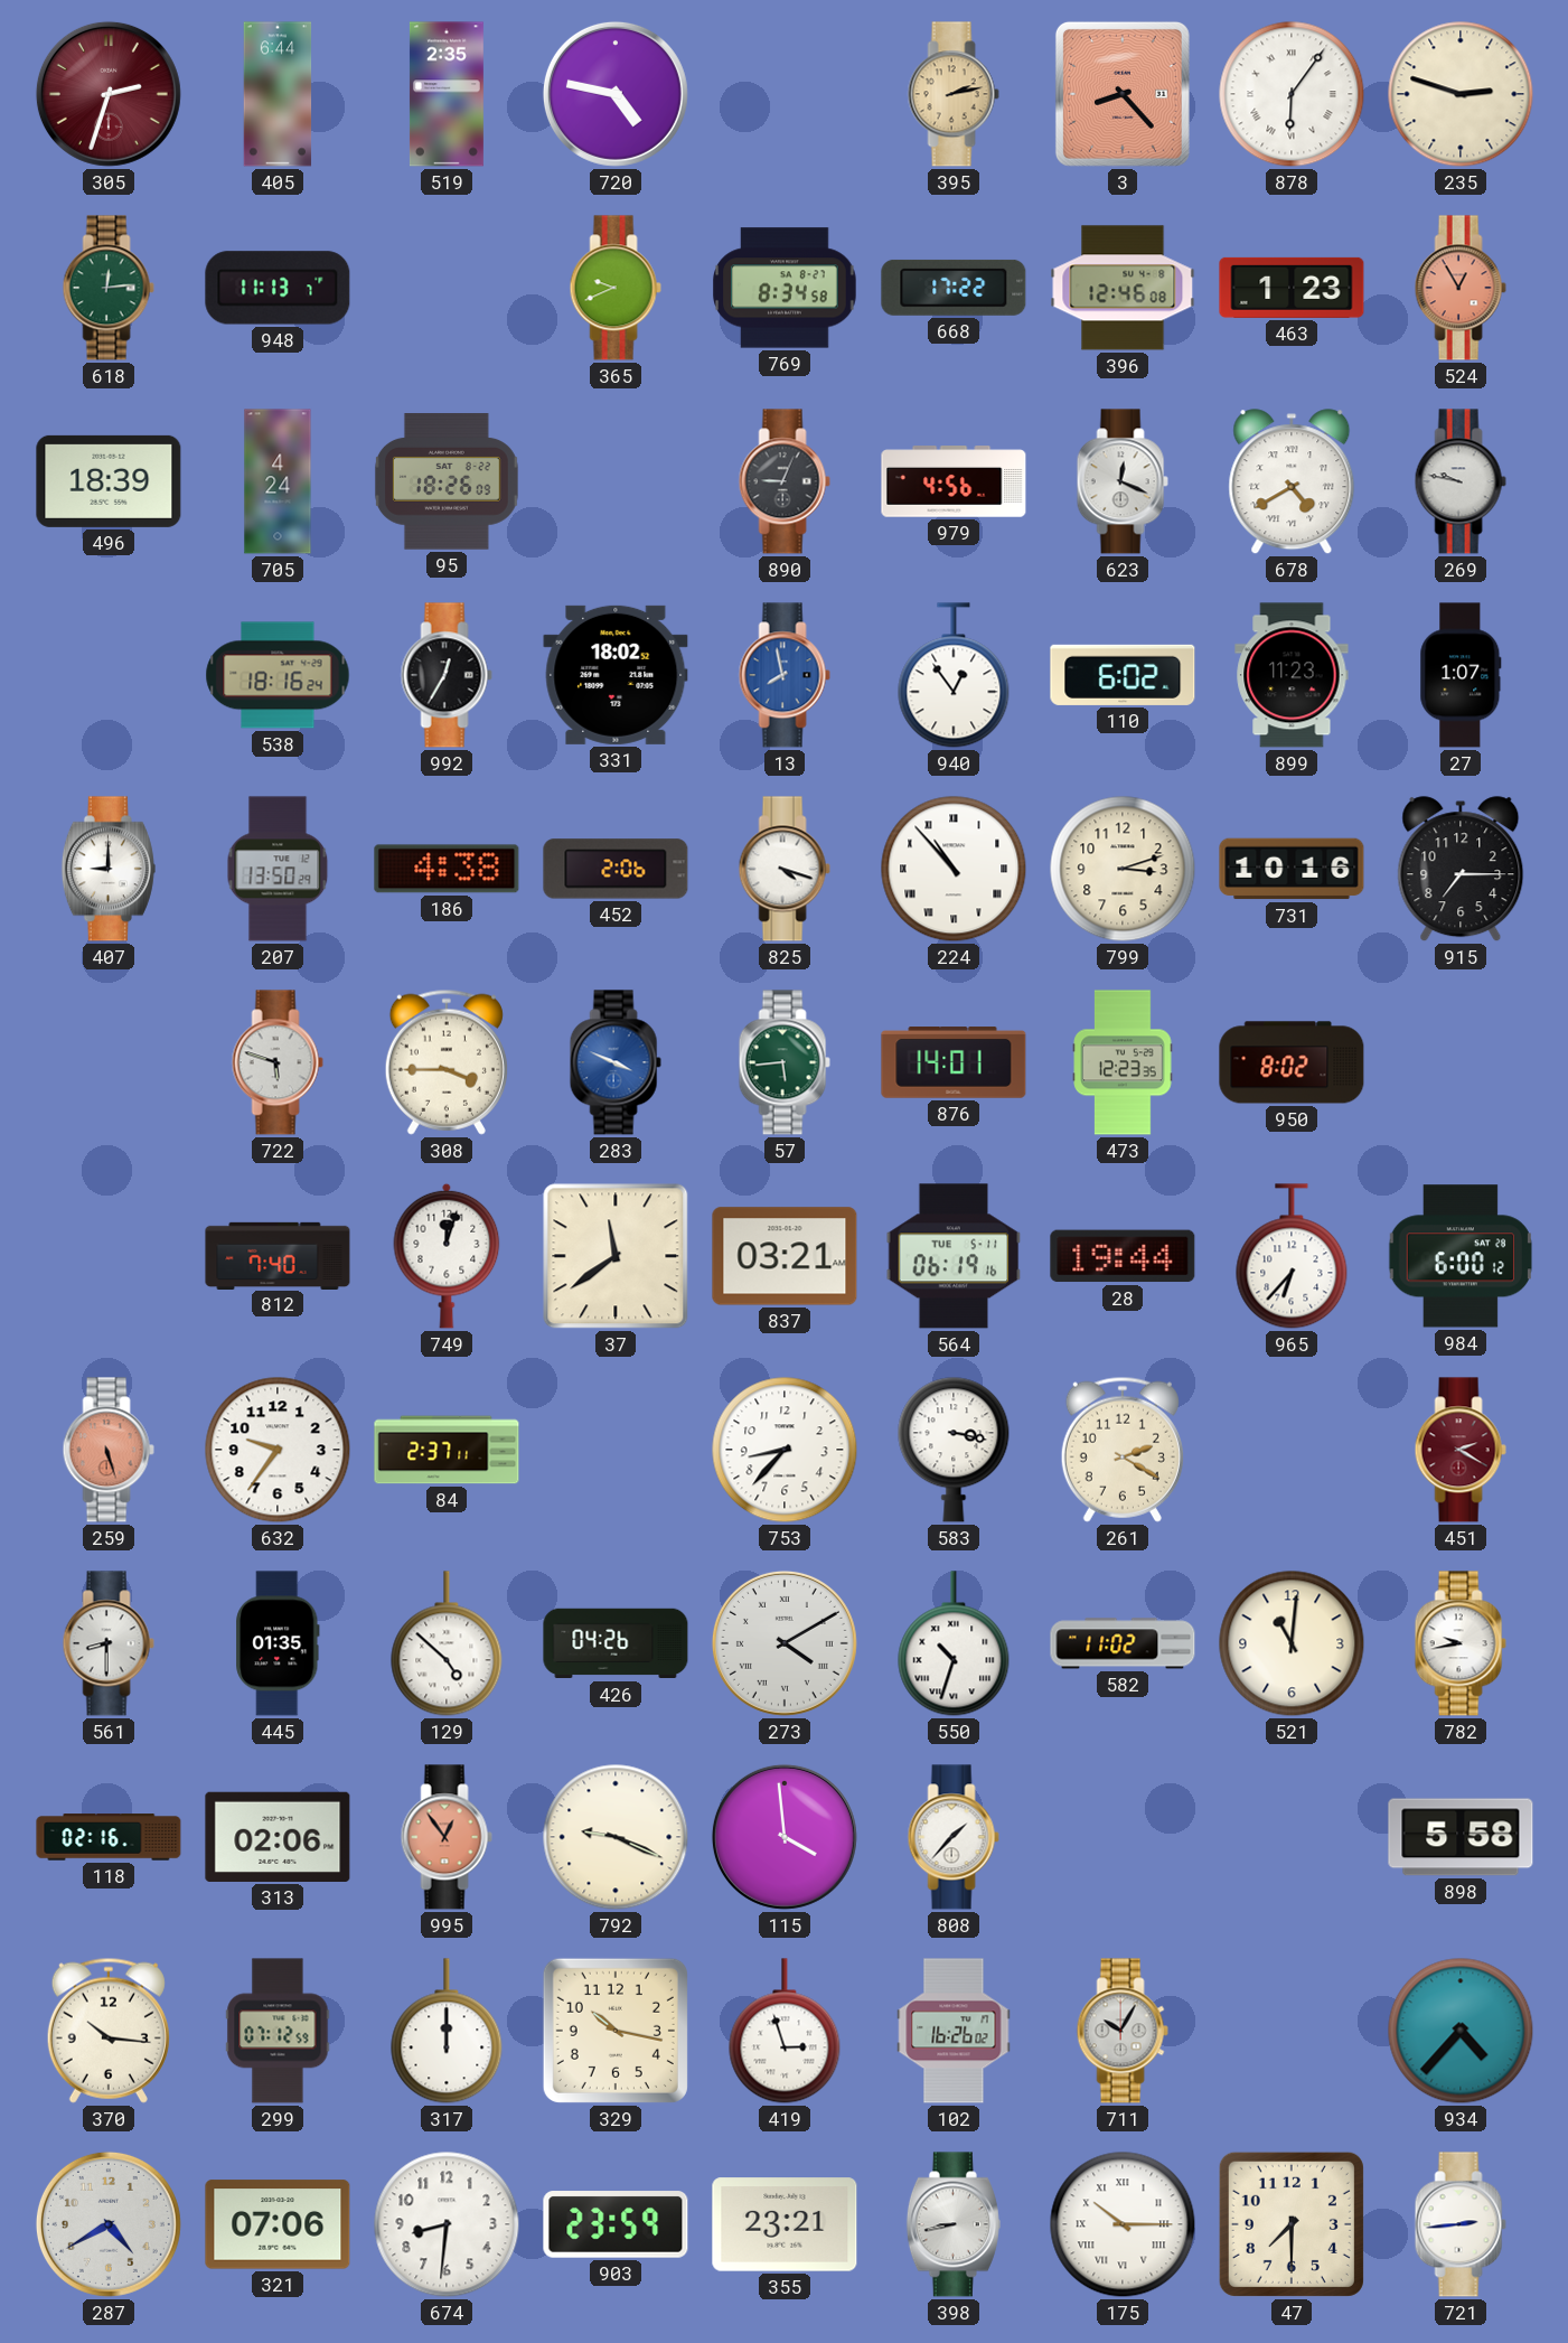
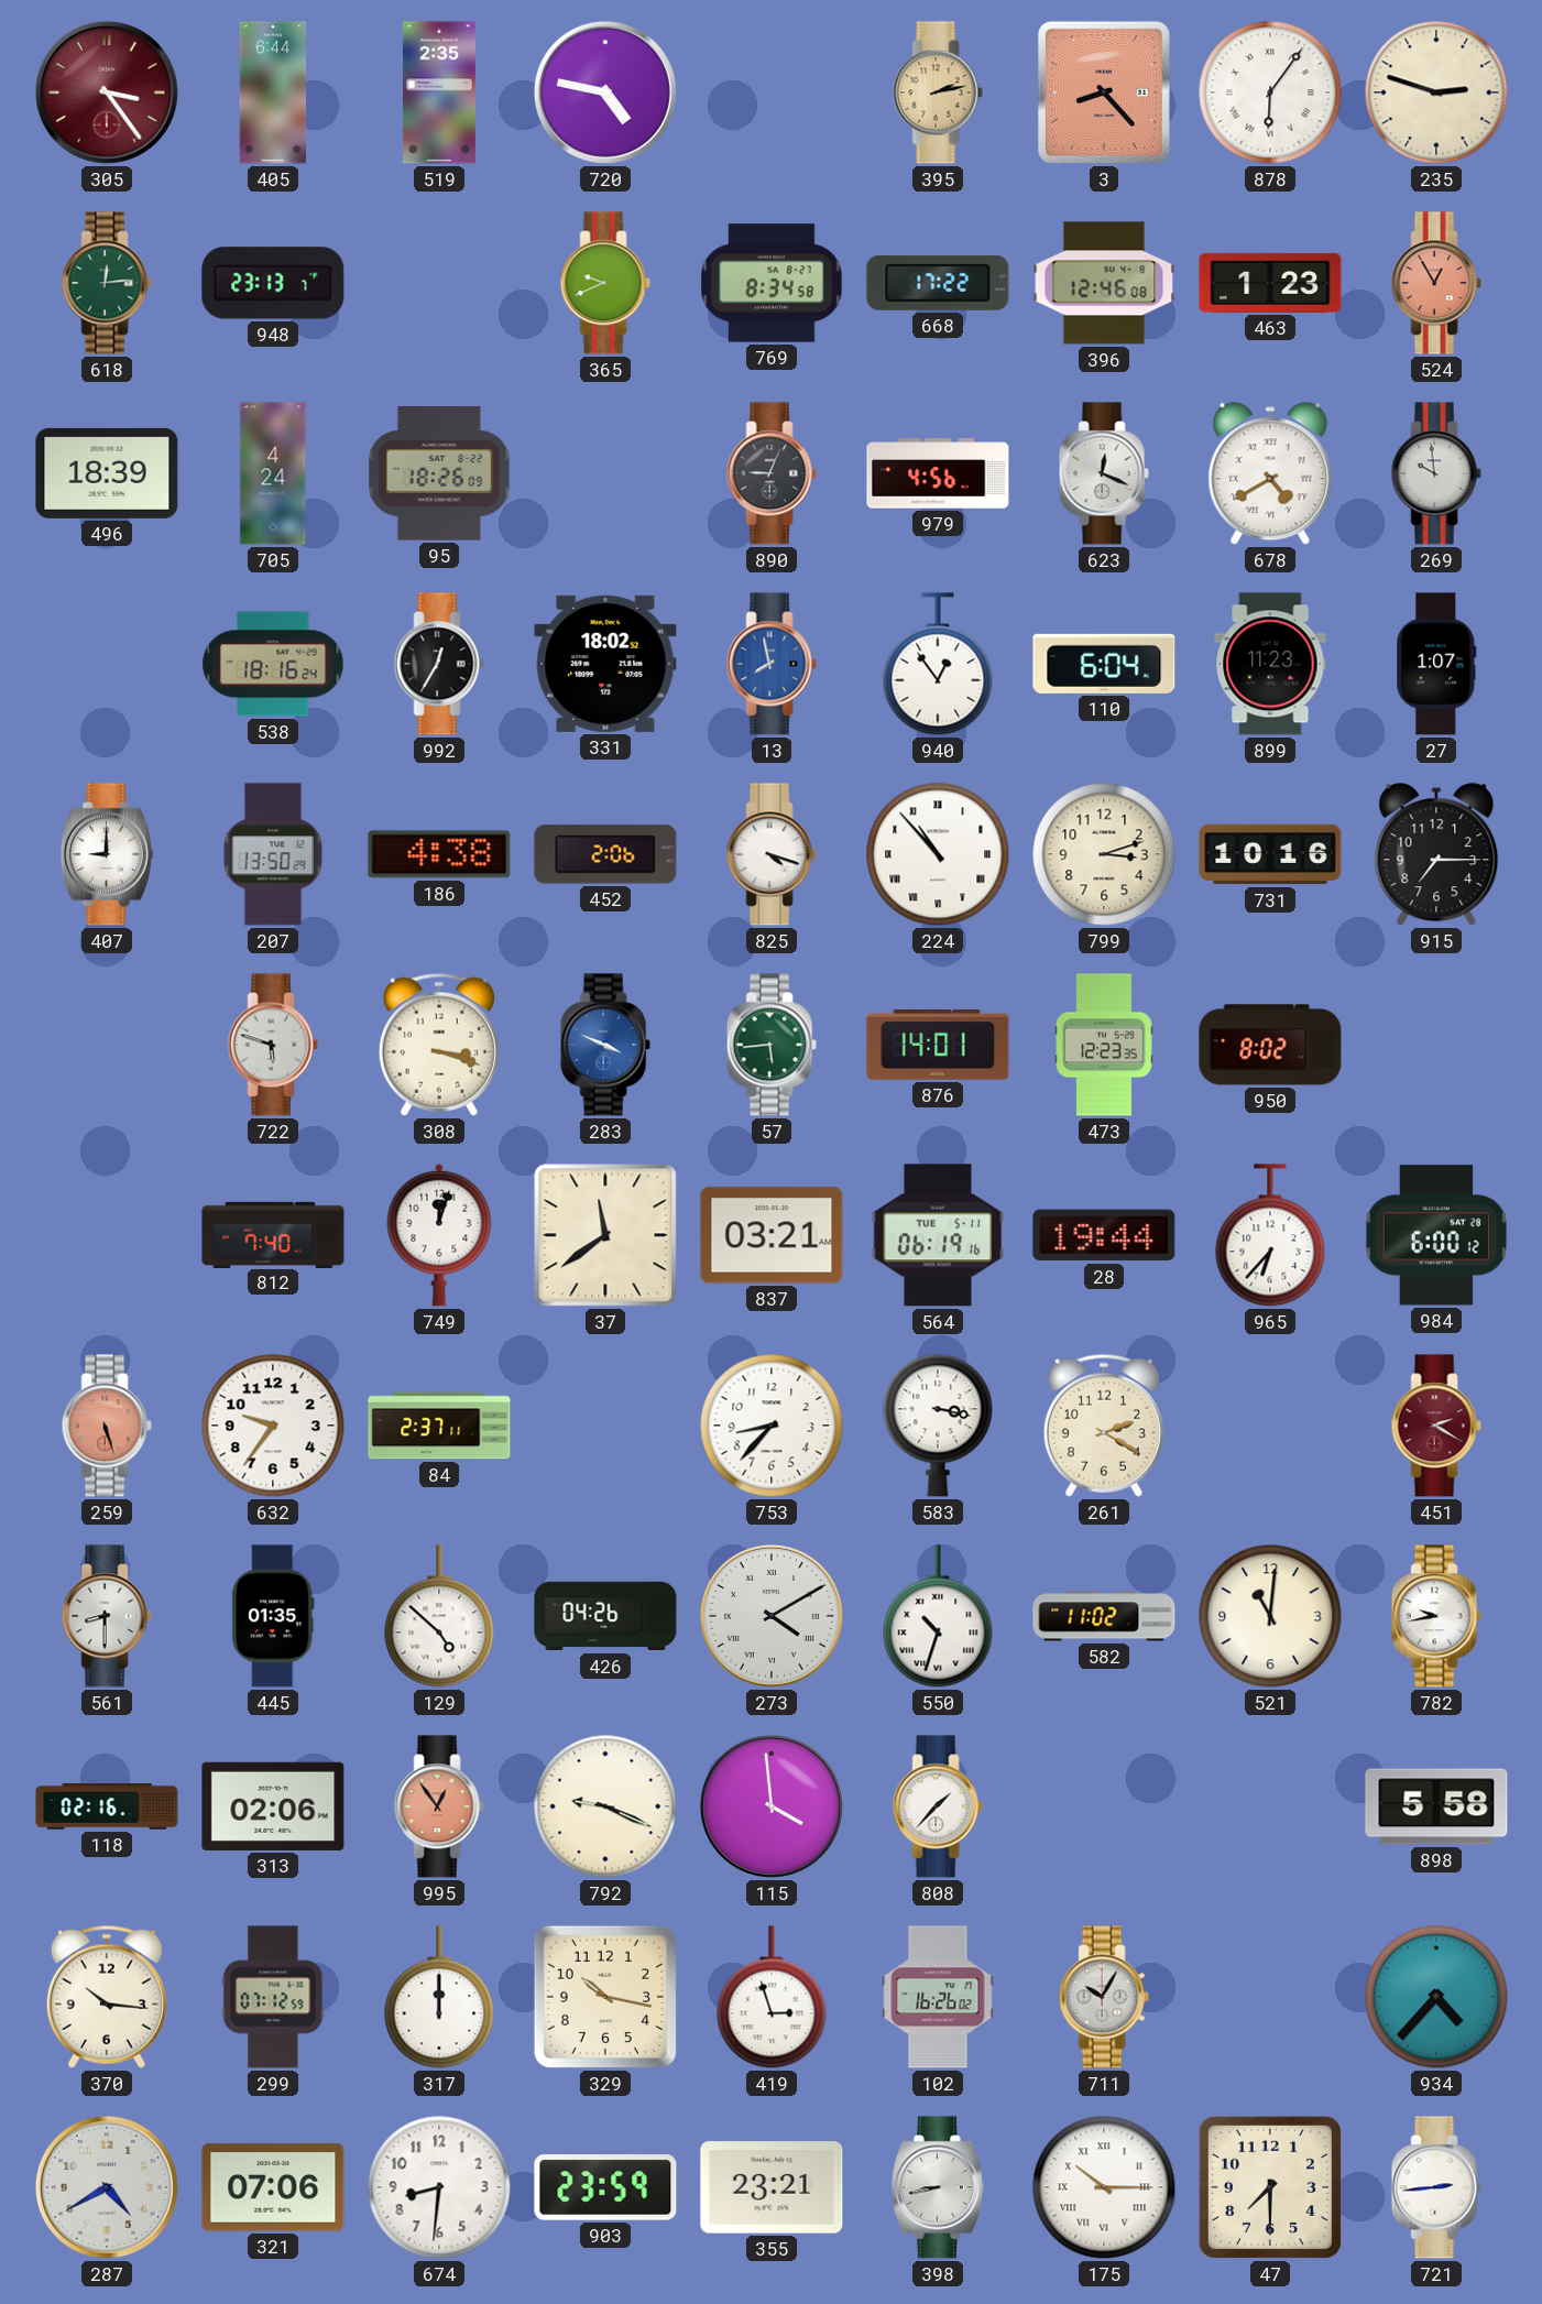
305: 2:33 -> 3:24
948: 11:13 -> 23:13
269: 9:47 -> 9:59
110: 6:02 -> 6:04
308: 3:45 -> 3:18
